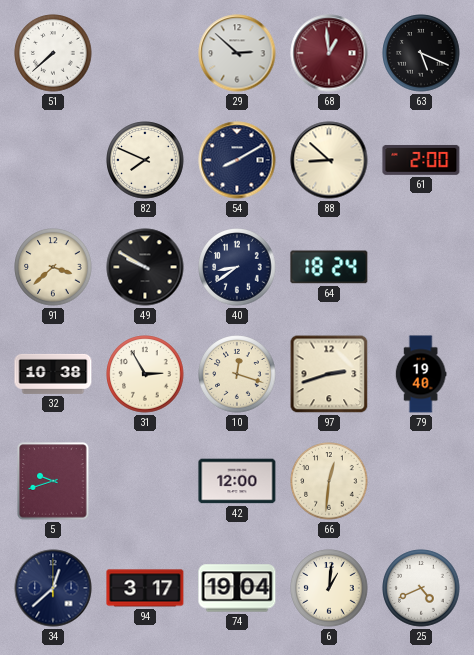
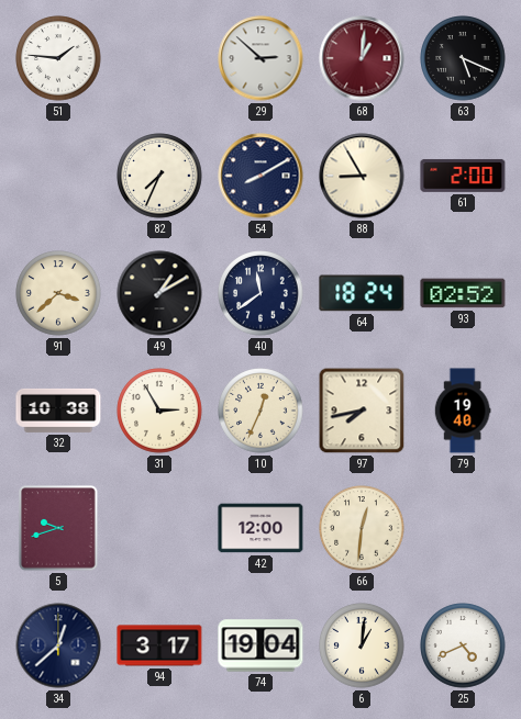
51: 7:38 -> 1:46
68: 12:59 -> 1:01
82: 7:49 -> 7:34
88: 8:52 -> 8:55
49: 9:50 -> 1:10
40: 8:39 -> 11:39
93: none -> 02:52
10: 12:18 -> 12:34
97: 2:42 -> 7:43
